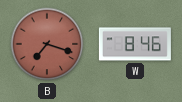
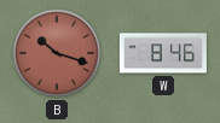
B: 7:18 -> 10:18
